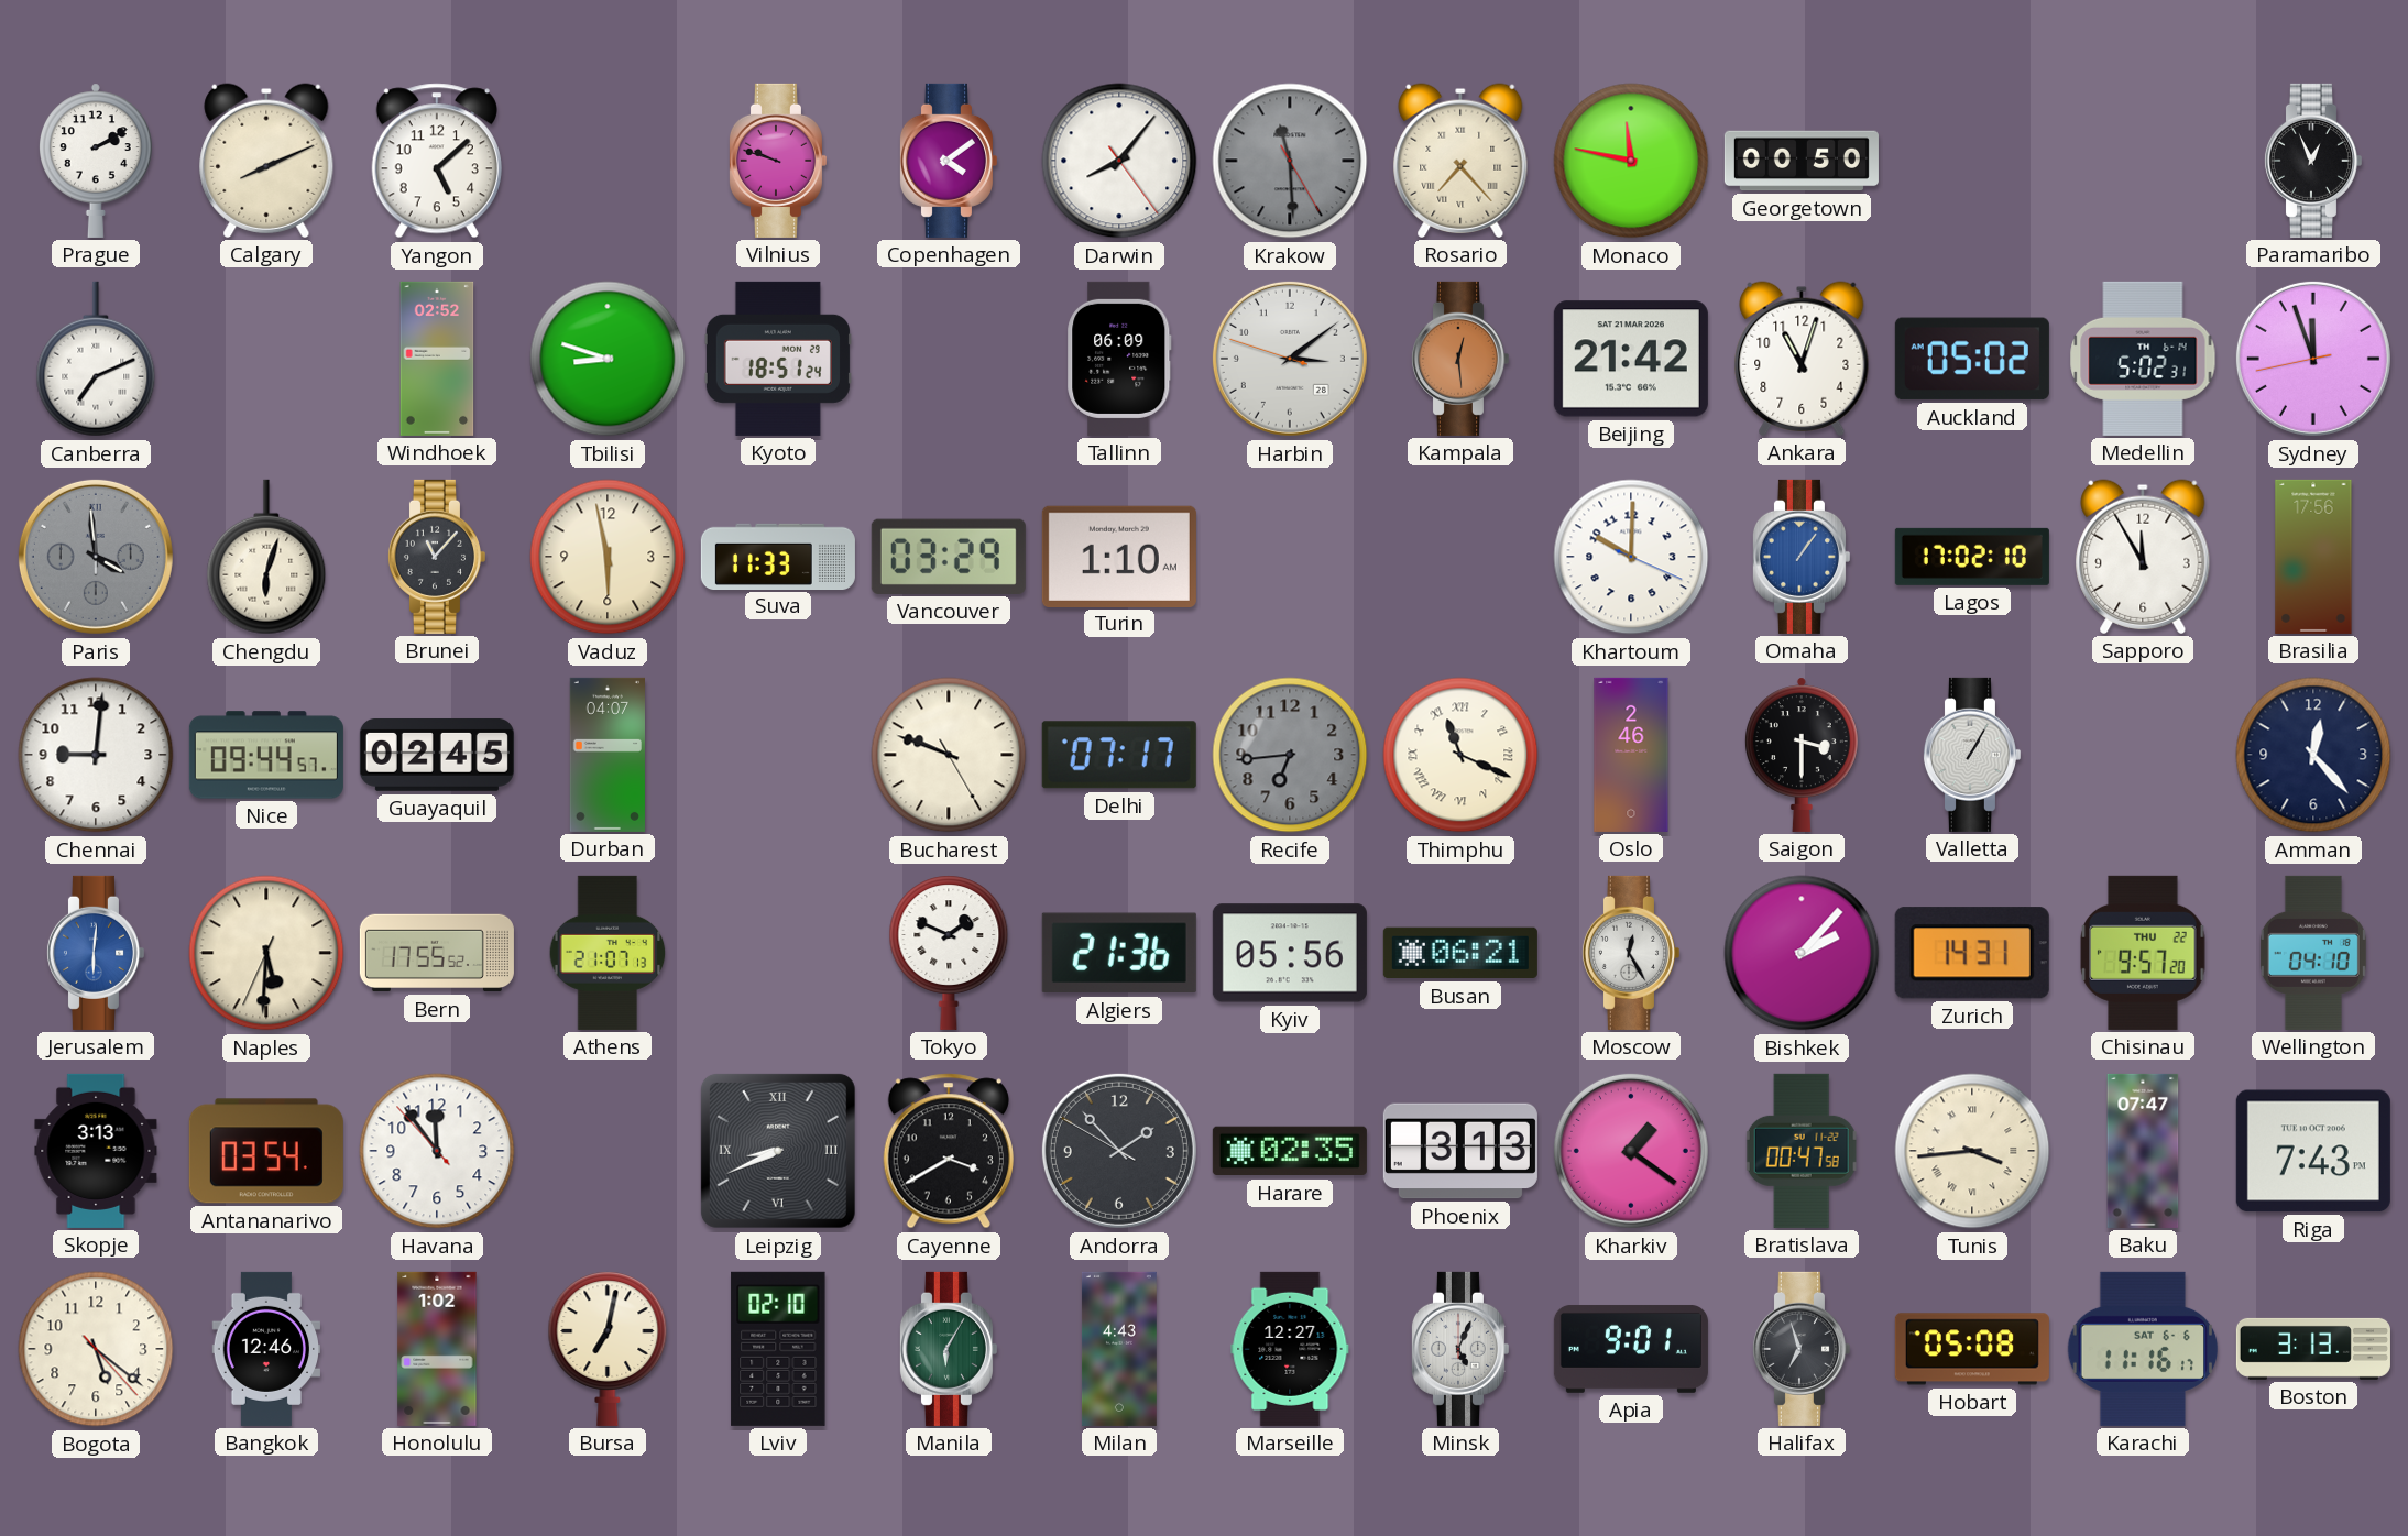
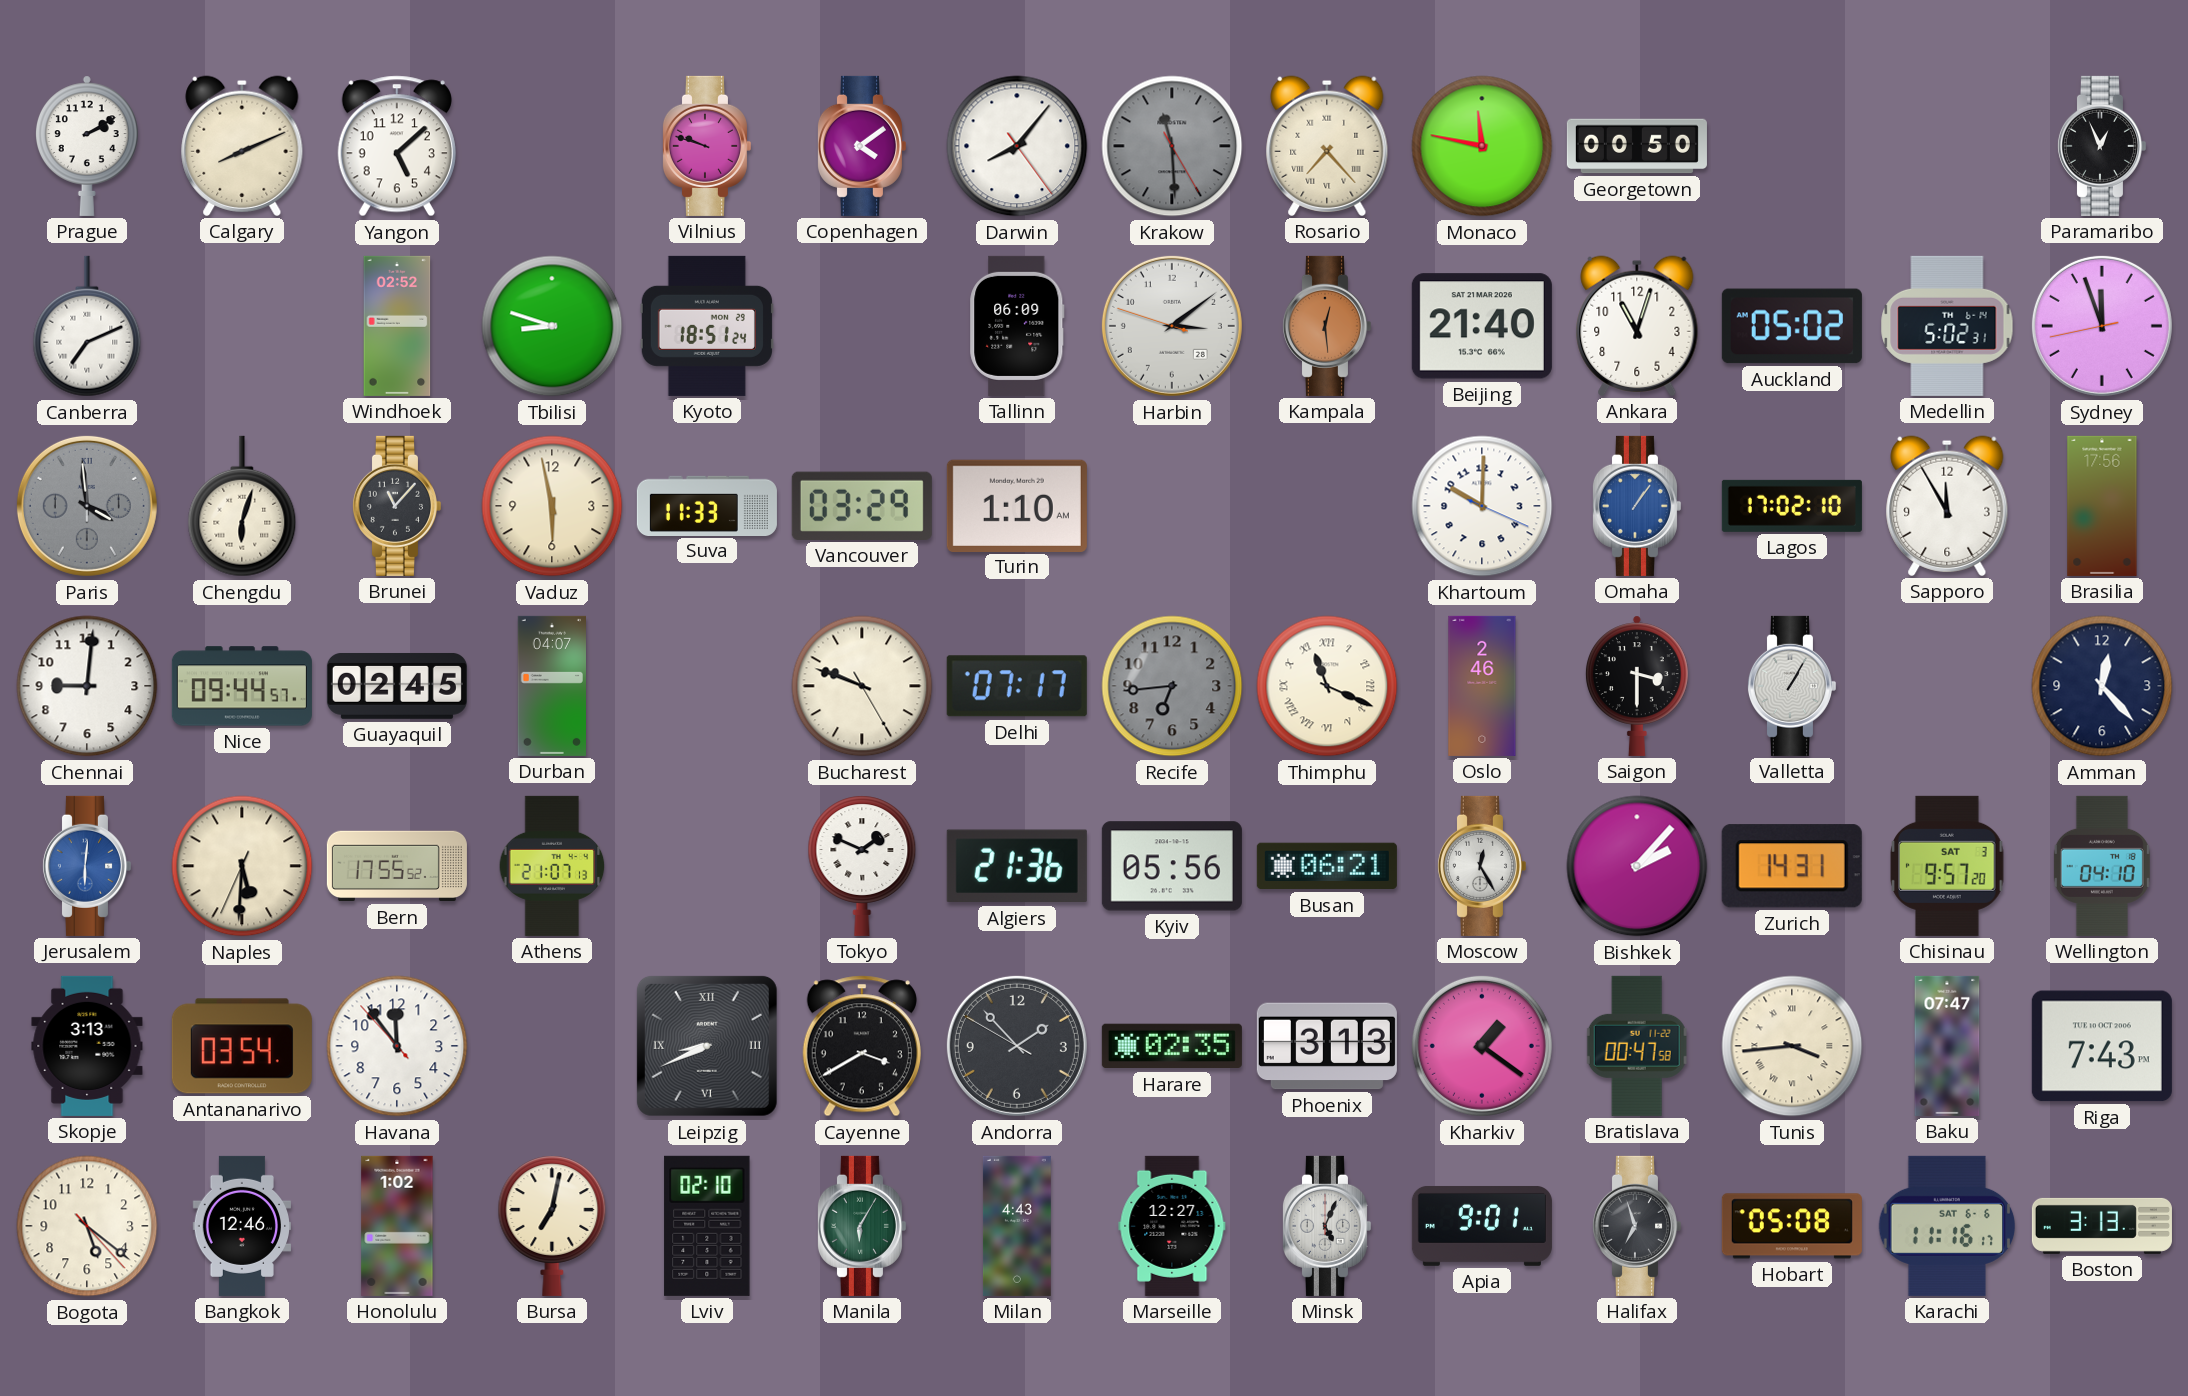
Beijing: 21:42 -> 21:40
Chisinau date: THU 22 -> SAT 3
